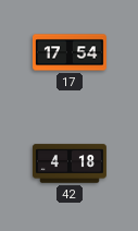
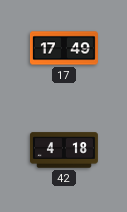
17: 17:54 -> 17:49
